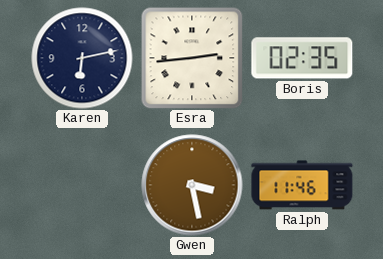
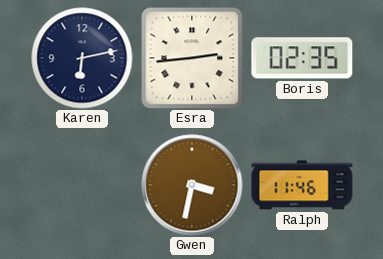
Gwen: 3:28 -> 3:32
